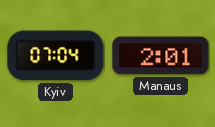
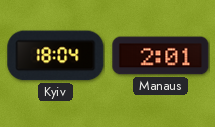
Kyiv: 07:04 -> 18:04
